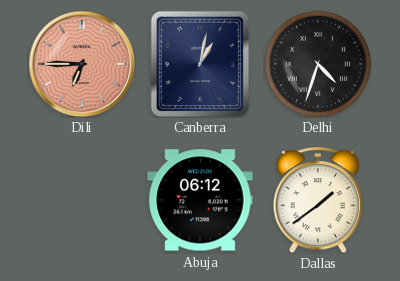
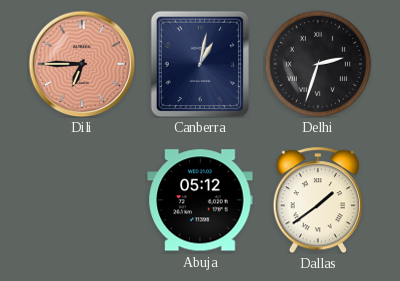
Delhi: 4:33 -> 2:33
Abuja: 06:12 -> 05:12
